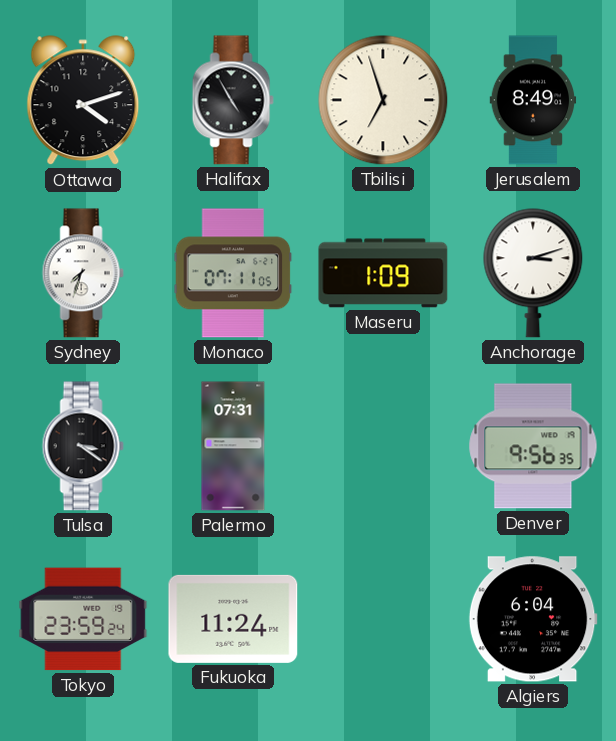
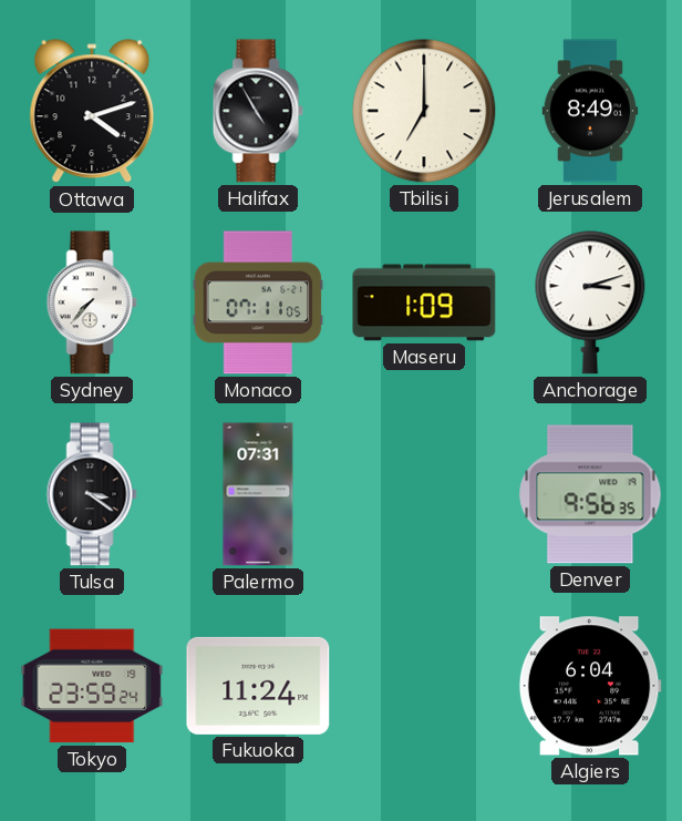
Tbilisi: 6:57 -> 7:00
Sydney: 7:33 -> 7:37
